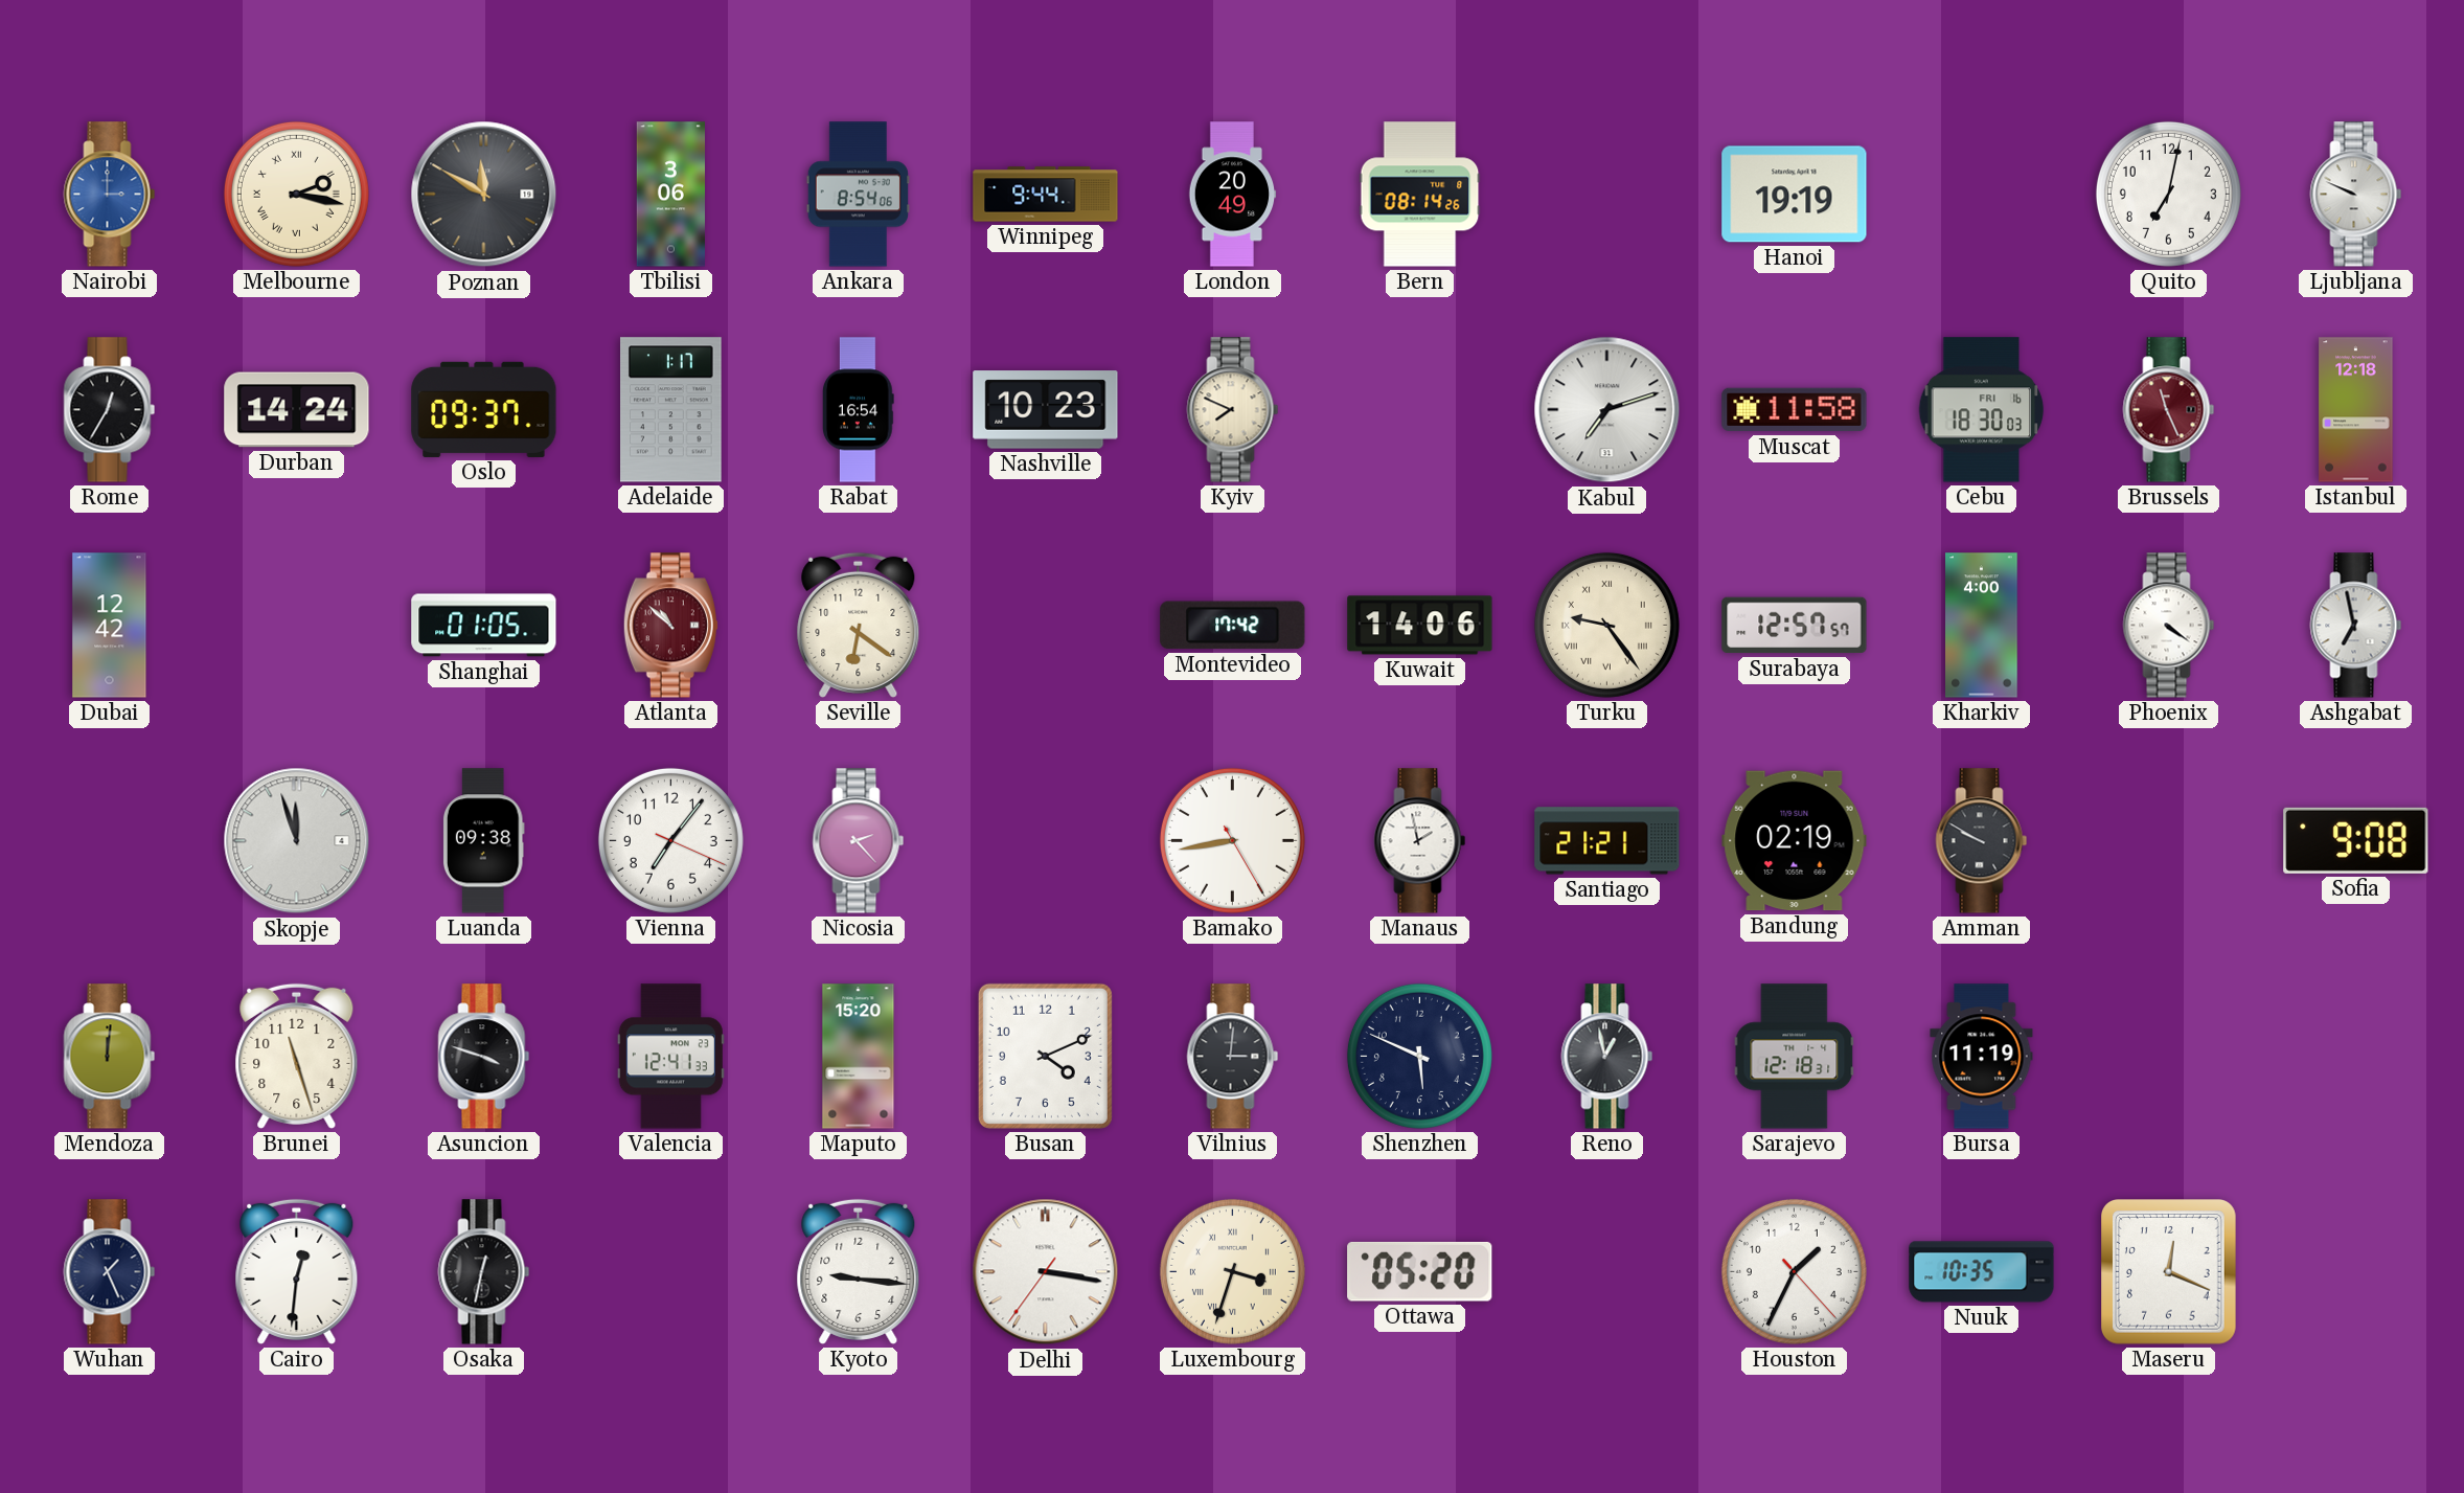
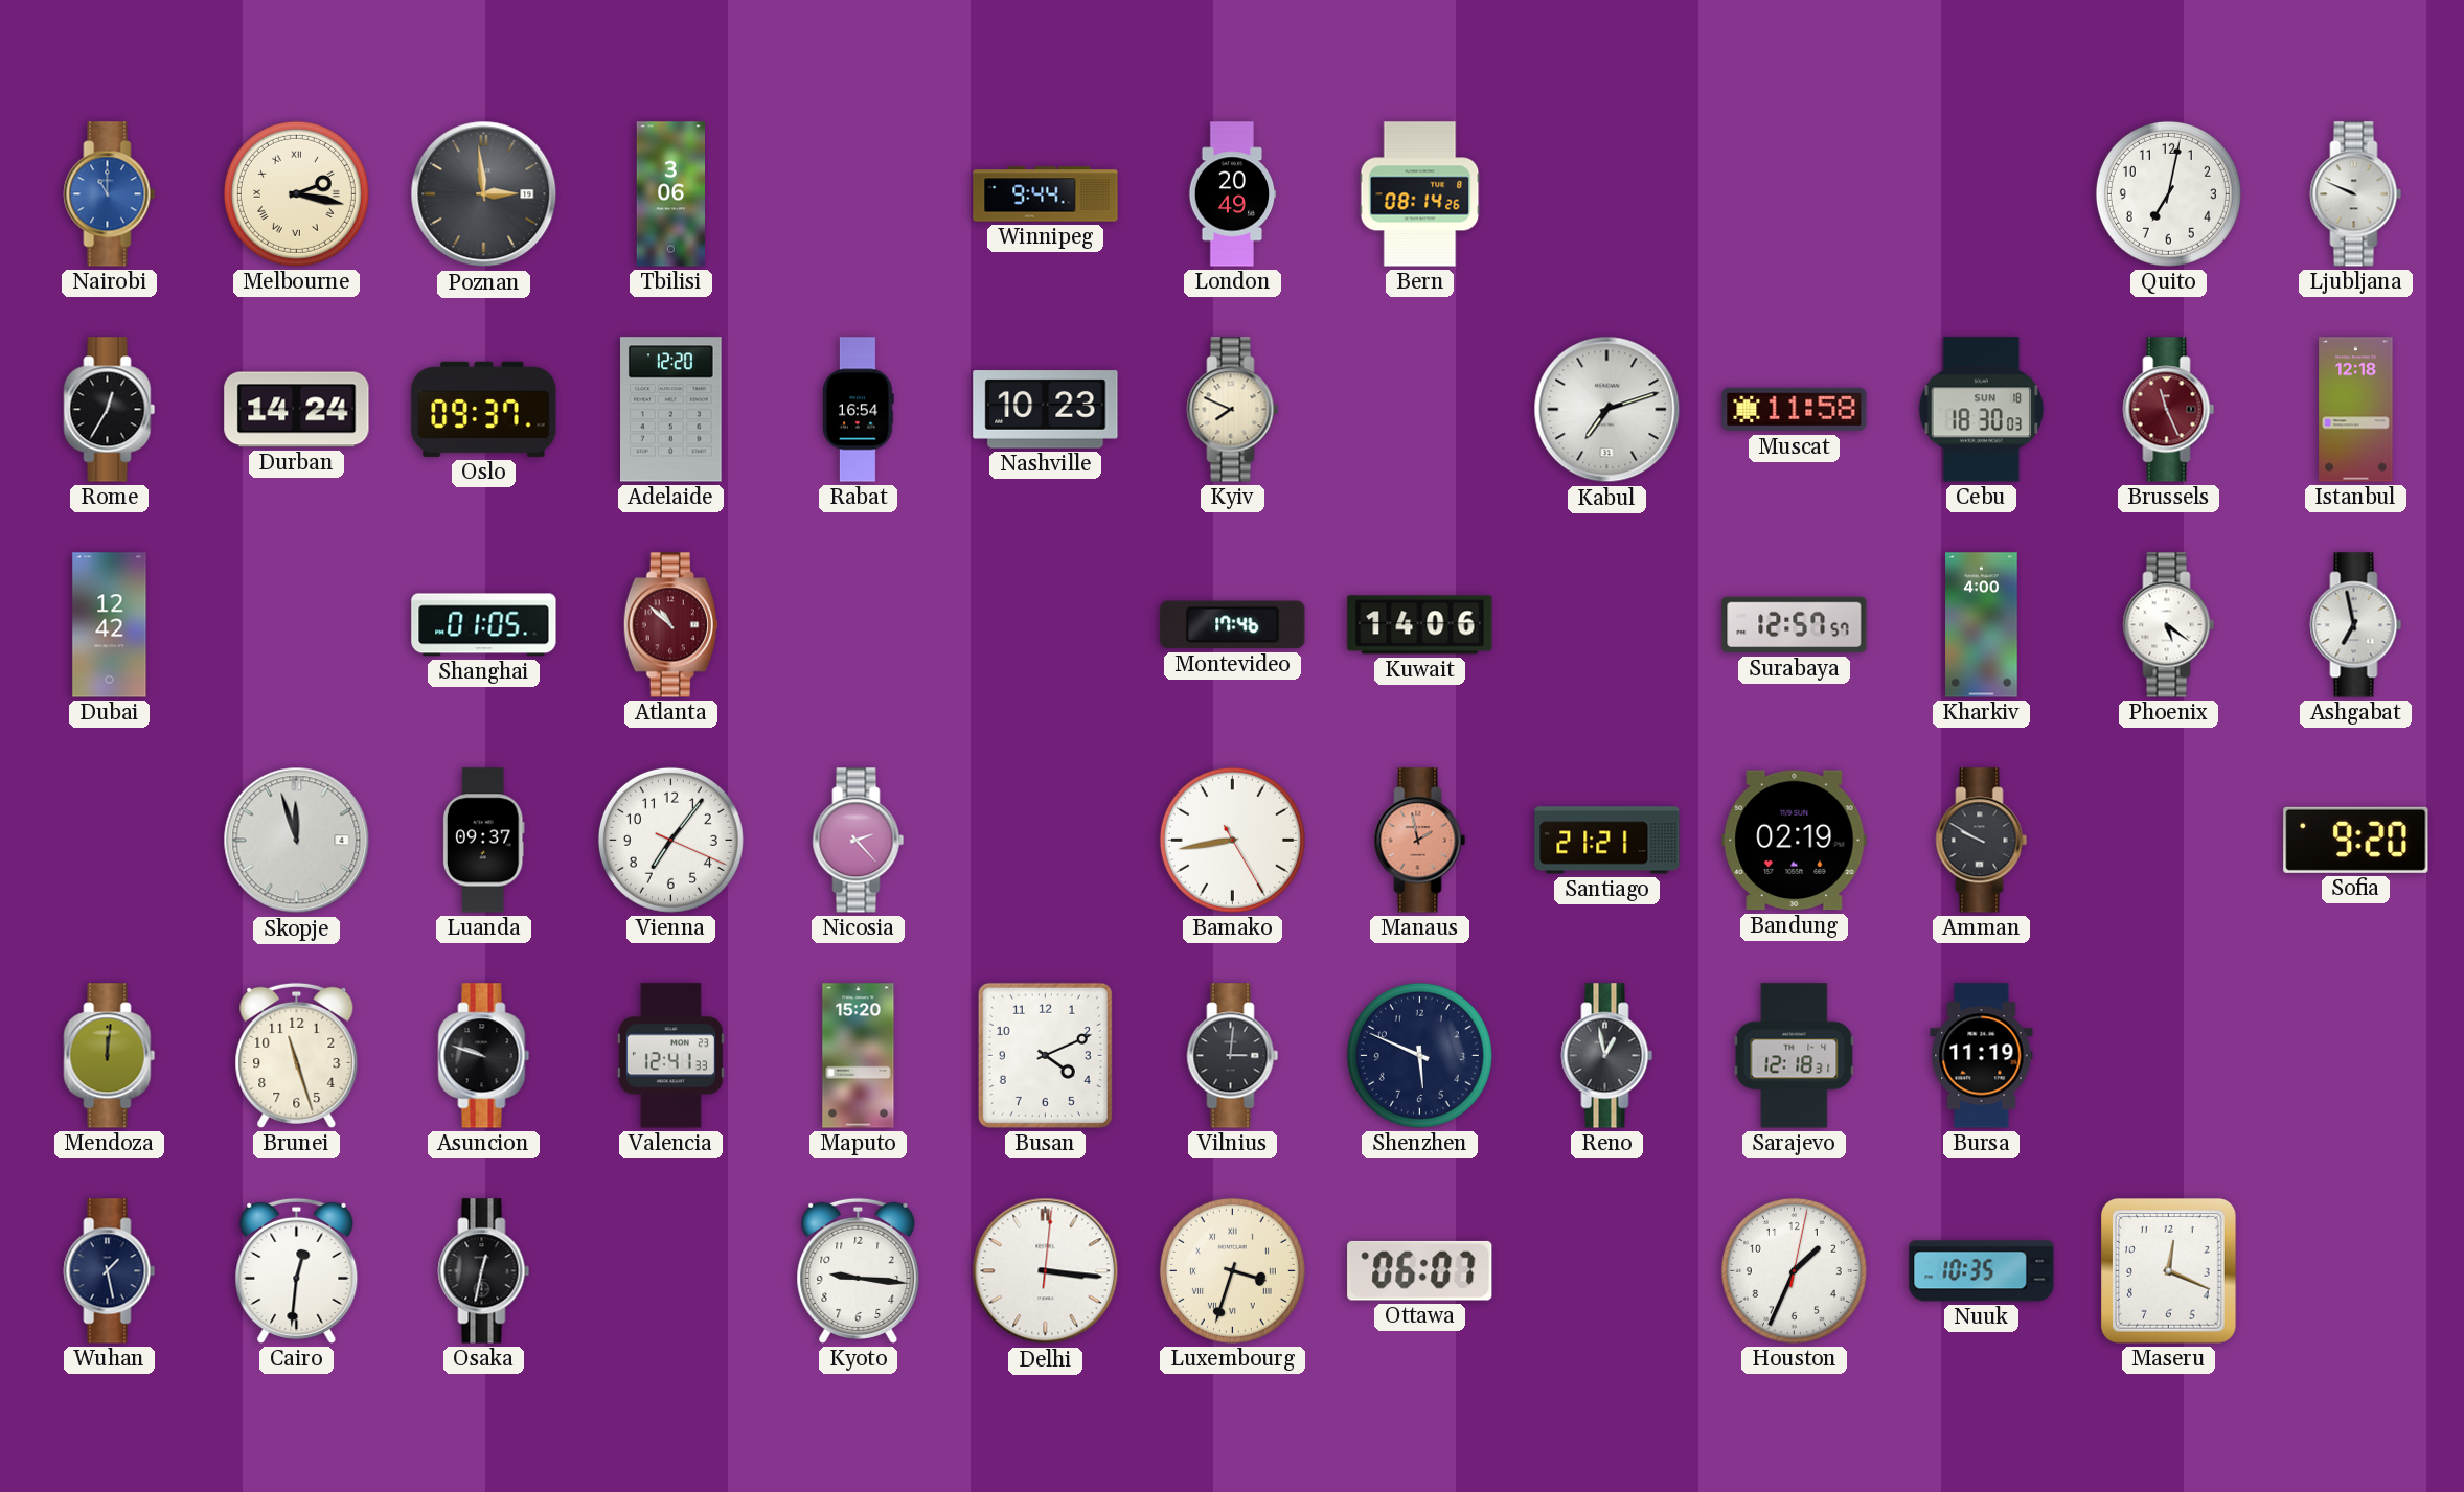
Nairobi: 3:00 -> 11:00
Poznan: 11:50 -> 2:59
Ankara: 8:54 -> none
Hanoi: 19:19 -> none
Adelaide: 1:17 -> 12:20
Cebu date: FRI 16 -> SUN 18
Seville: 6:21 -> none
Montevideo: 17:42 -> 17:46
Turku: 9:24 -> none
Phoenix: 4:21 -> 5:21
Luanda: 09:38 -> 09:37
Manaus dial: white -> salmon
Sofia: 9:08 -> 9:20
Asuncion: 3:48 -> 9:48
Wuhan: 1:26 -> 1:28
Delhi: 3:16:36 -> 3:16:01
Ottawa: 05:20 -> 06:07
Houston: 1:34:23 -> 1:34:02
